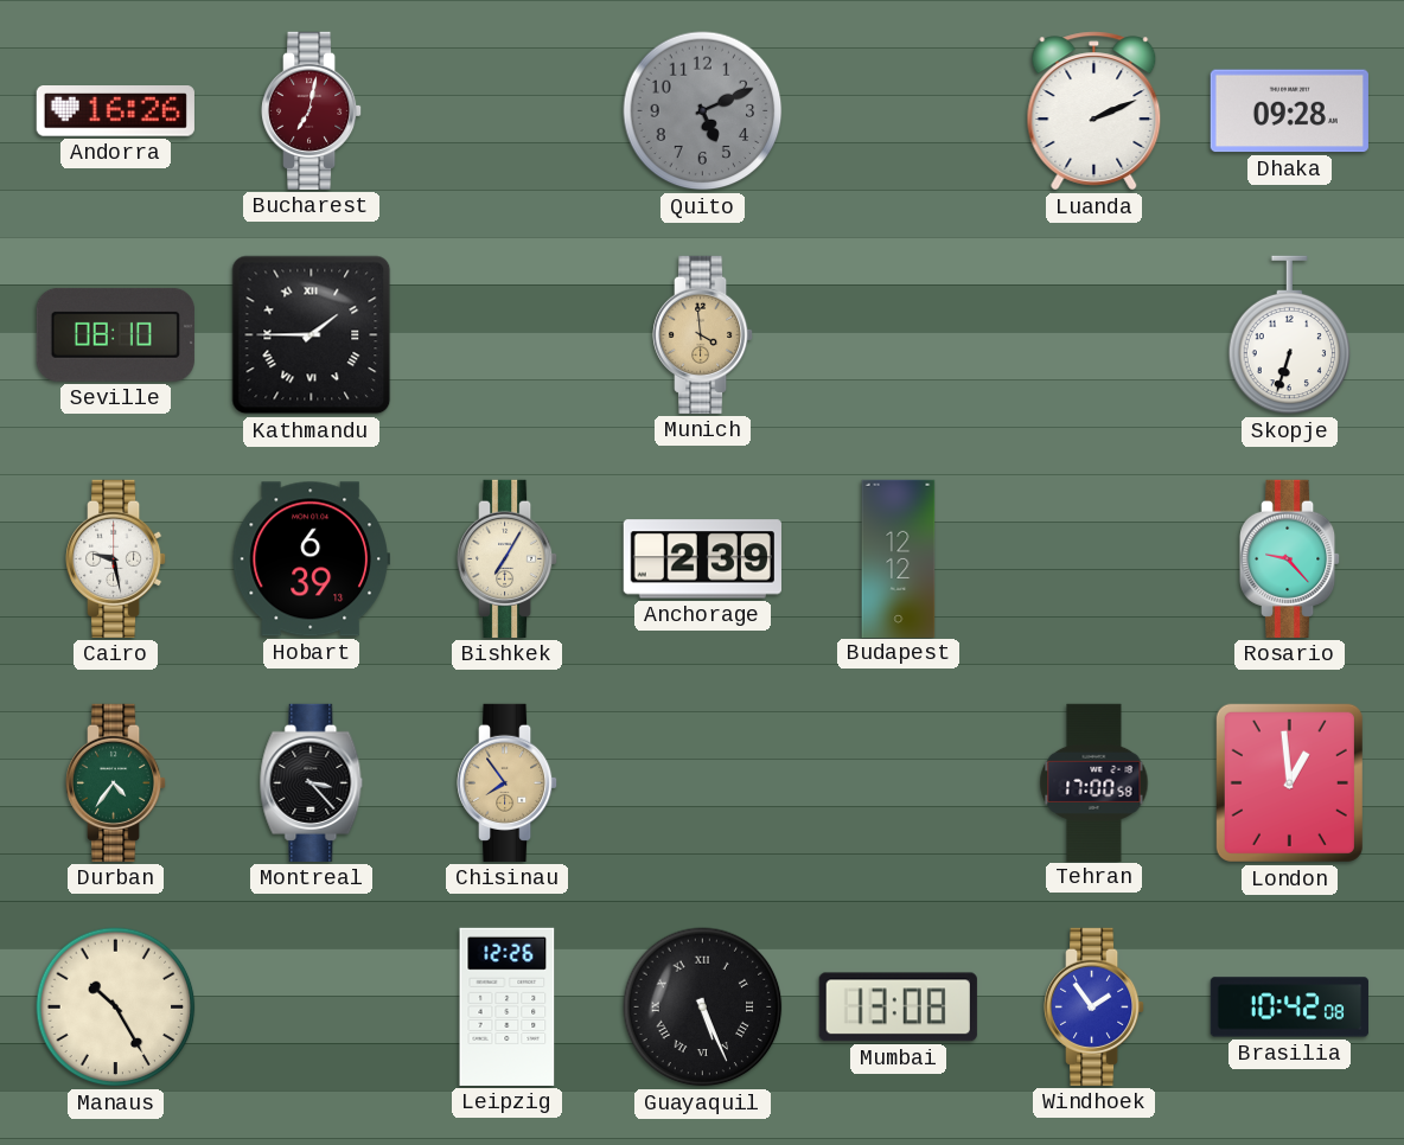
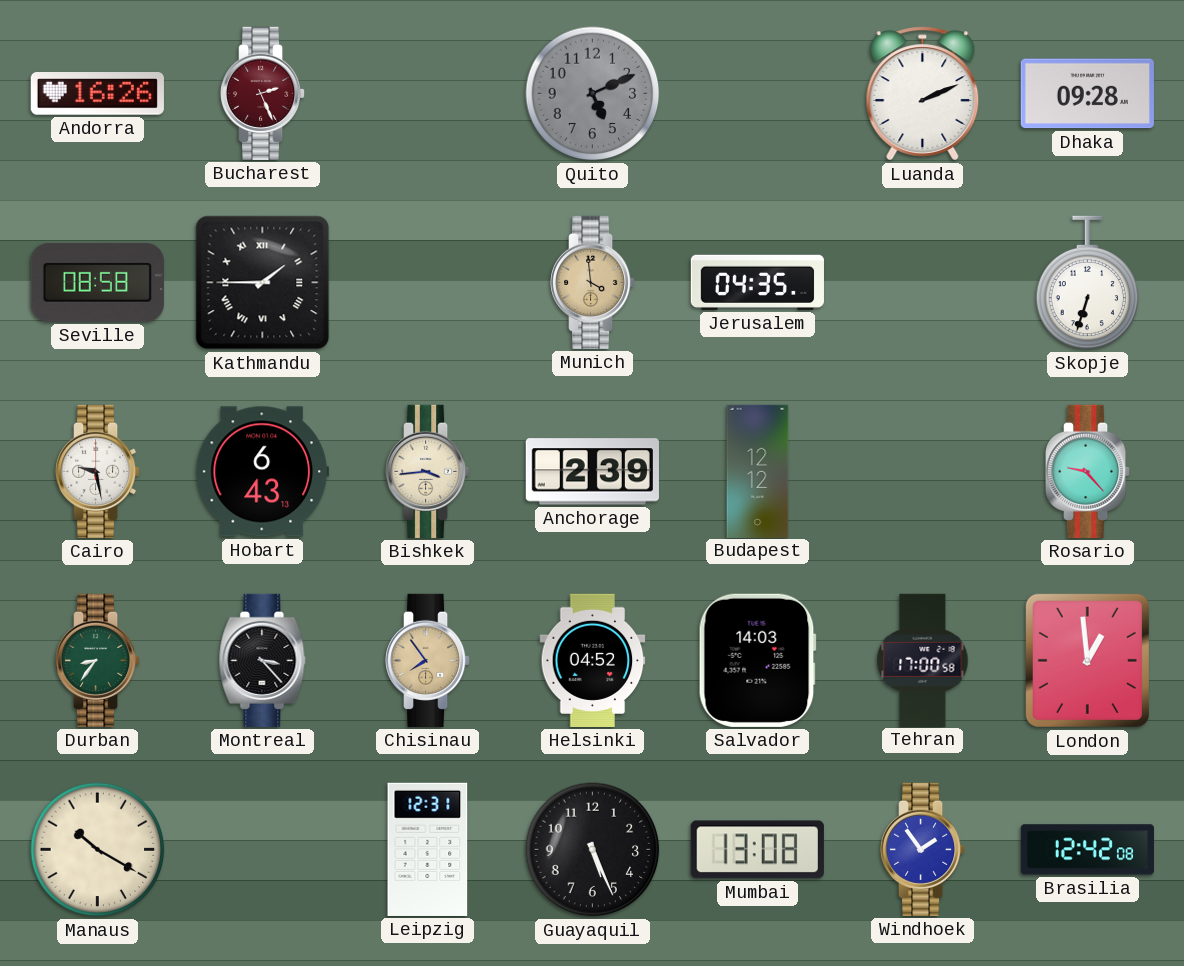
Bucharest: 7:02 -> 2:26
Seville: 08:10 -> 08:58
Jerusalem: none -> 04:35
Hobart: 6:39 -> 6:43
Bishkek: 7:05 -> 3:44
Durban: 4:36 -> 8:36
Helsinki: none -> 04:52
Salvador: none -> 14:03
Manaus: 10:25 -> 10:20
Leipzig: 12:26 -> 12:31
Guayaquil numerals: Roman -> Arabic
Brasilia: 10:42 -> 12:42
